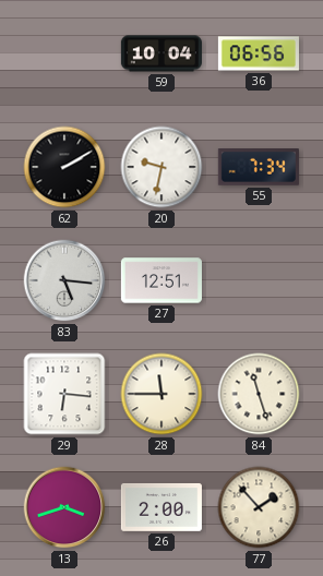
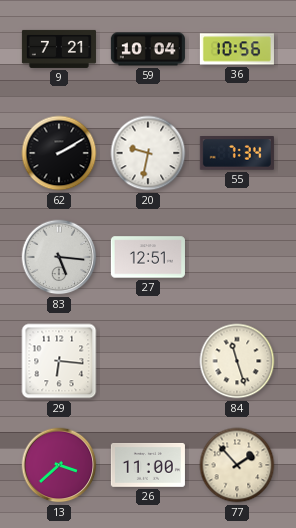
9: none -> 7:21
36: 06:56 -> 10:56
28: 11:45 -> none
13: 3:42 -> 3:38
26: 2:00 -> 11:00
